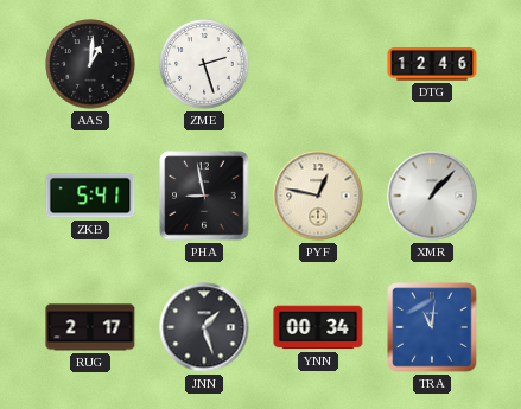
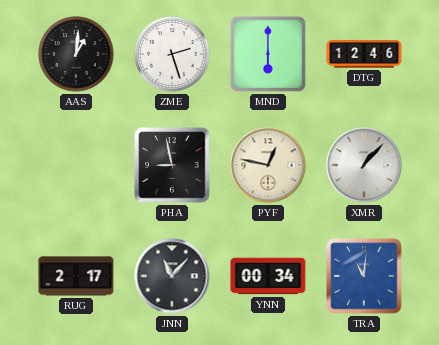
MND: none -> 6:00
ZKB: 5:41 -> none
JNN: 1:27 -> 11:07
